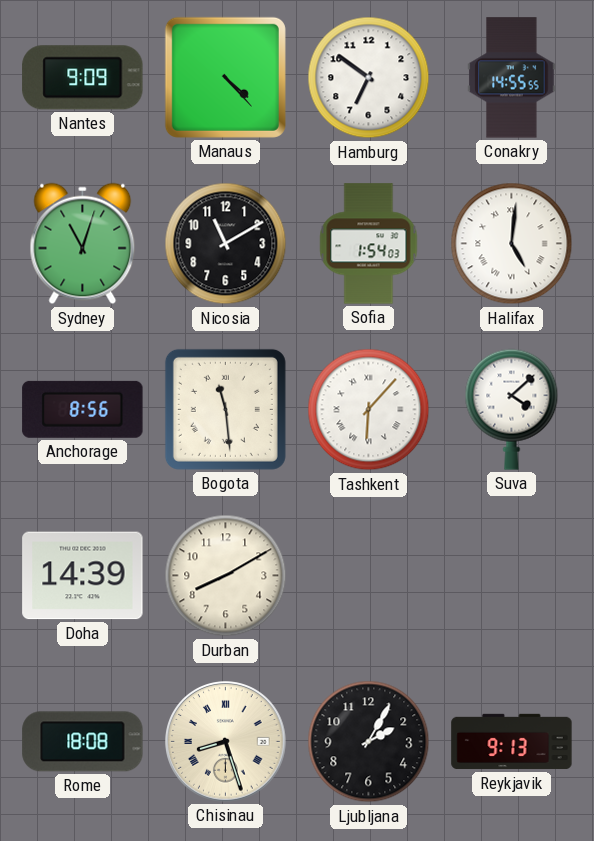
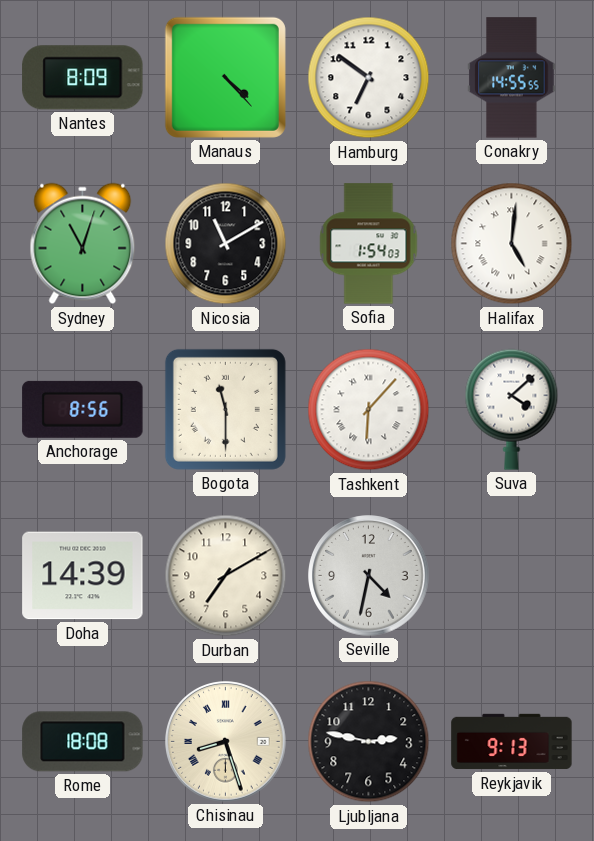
Nantes: 9:09 -> 8:09
Bogota: 11:29 -> 11:30
Durban: 8:10 -> 7:10
Seville: none -> 4:32
Ljubljana: 2:05 -> 2:47
